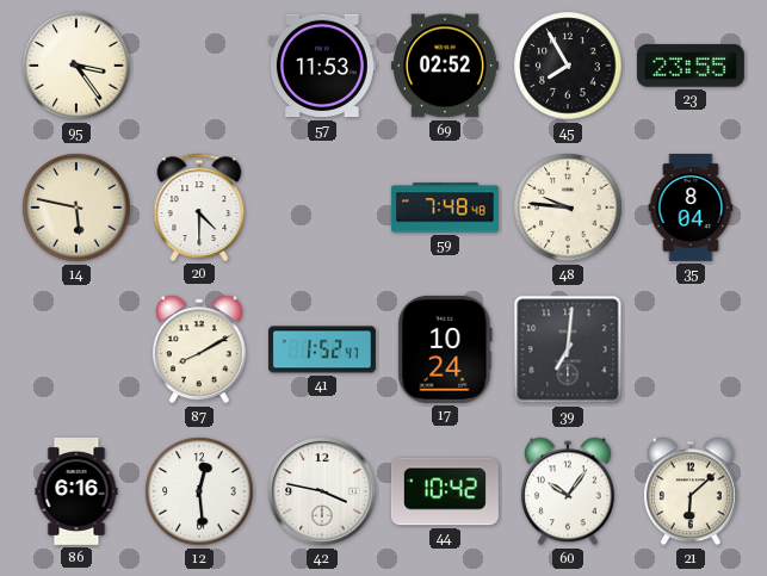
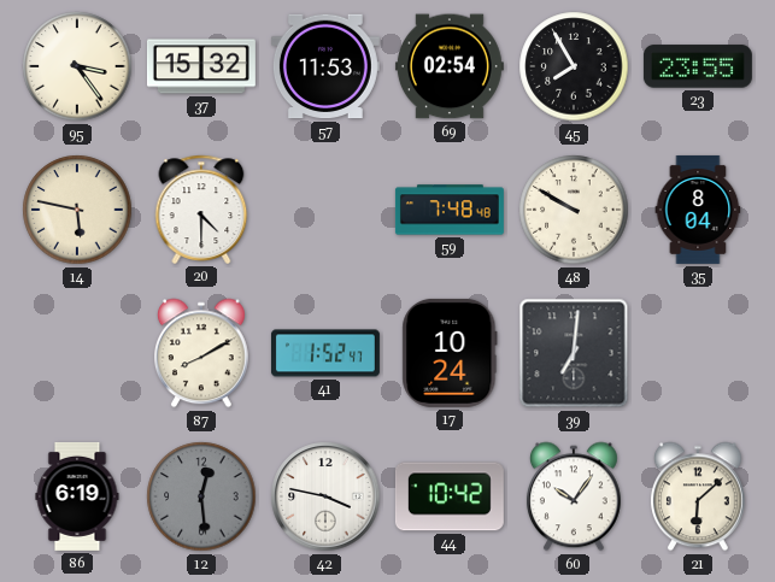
37: none -> 15:32
69: 02:52 -> 02:54
48: 9:46 -> 9:50
86: 6:16 -> 6:19
12 dial: white -> grey
